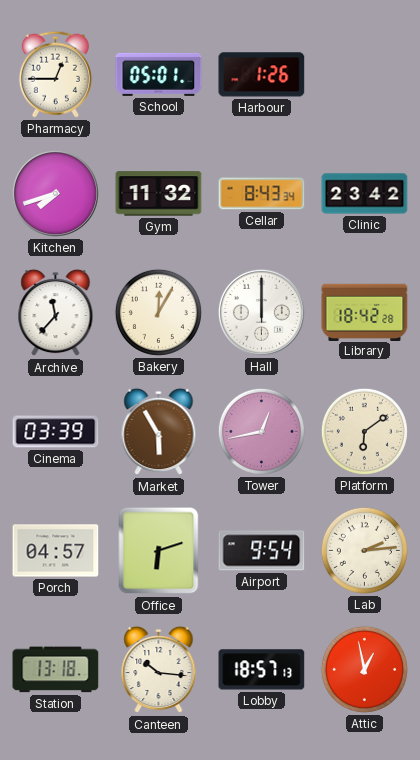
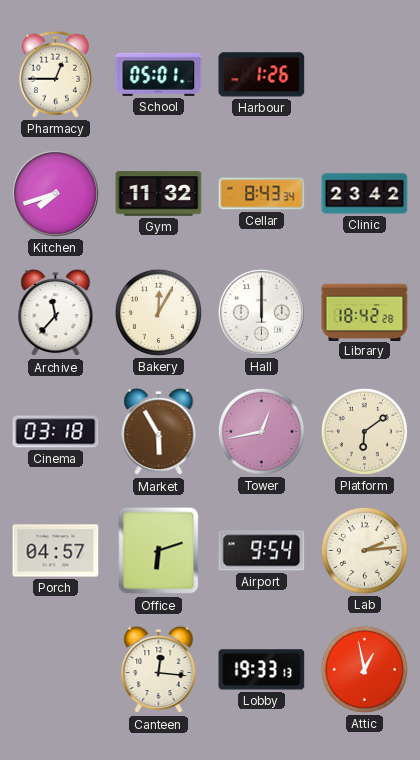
Cinema: 03:39 -> 03:18
Station: 13:18 -> none
Canteen: 10:16 -> 12:16
Lobby: 18:57 -> 19:33
